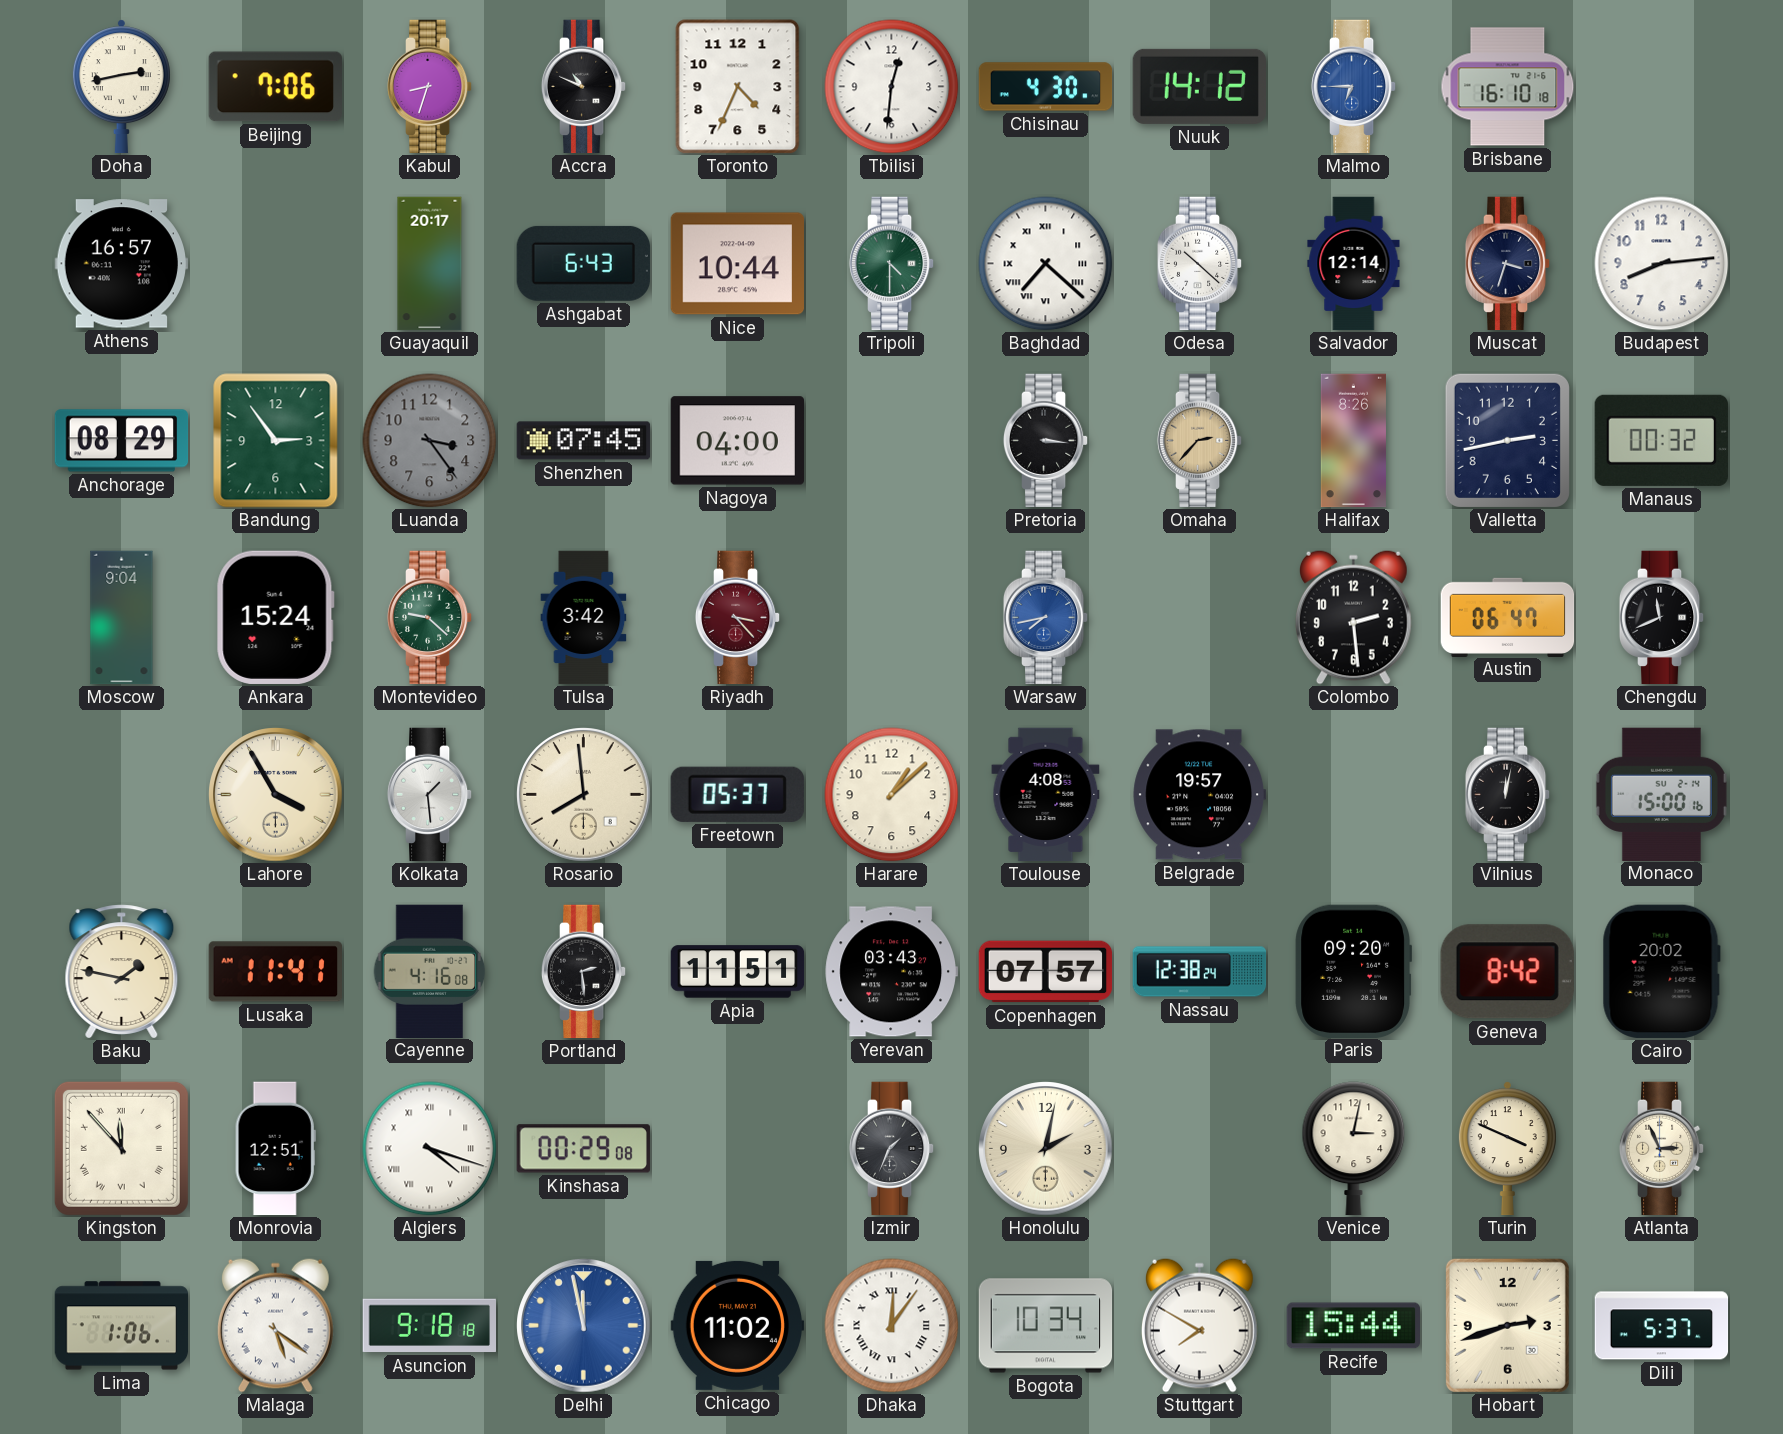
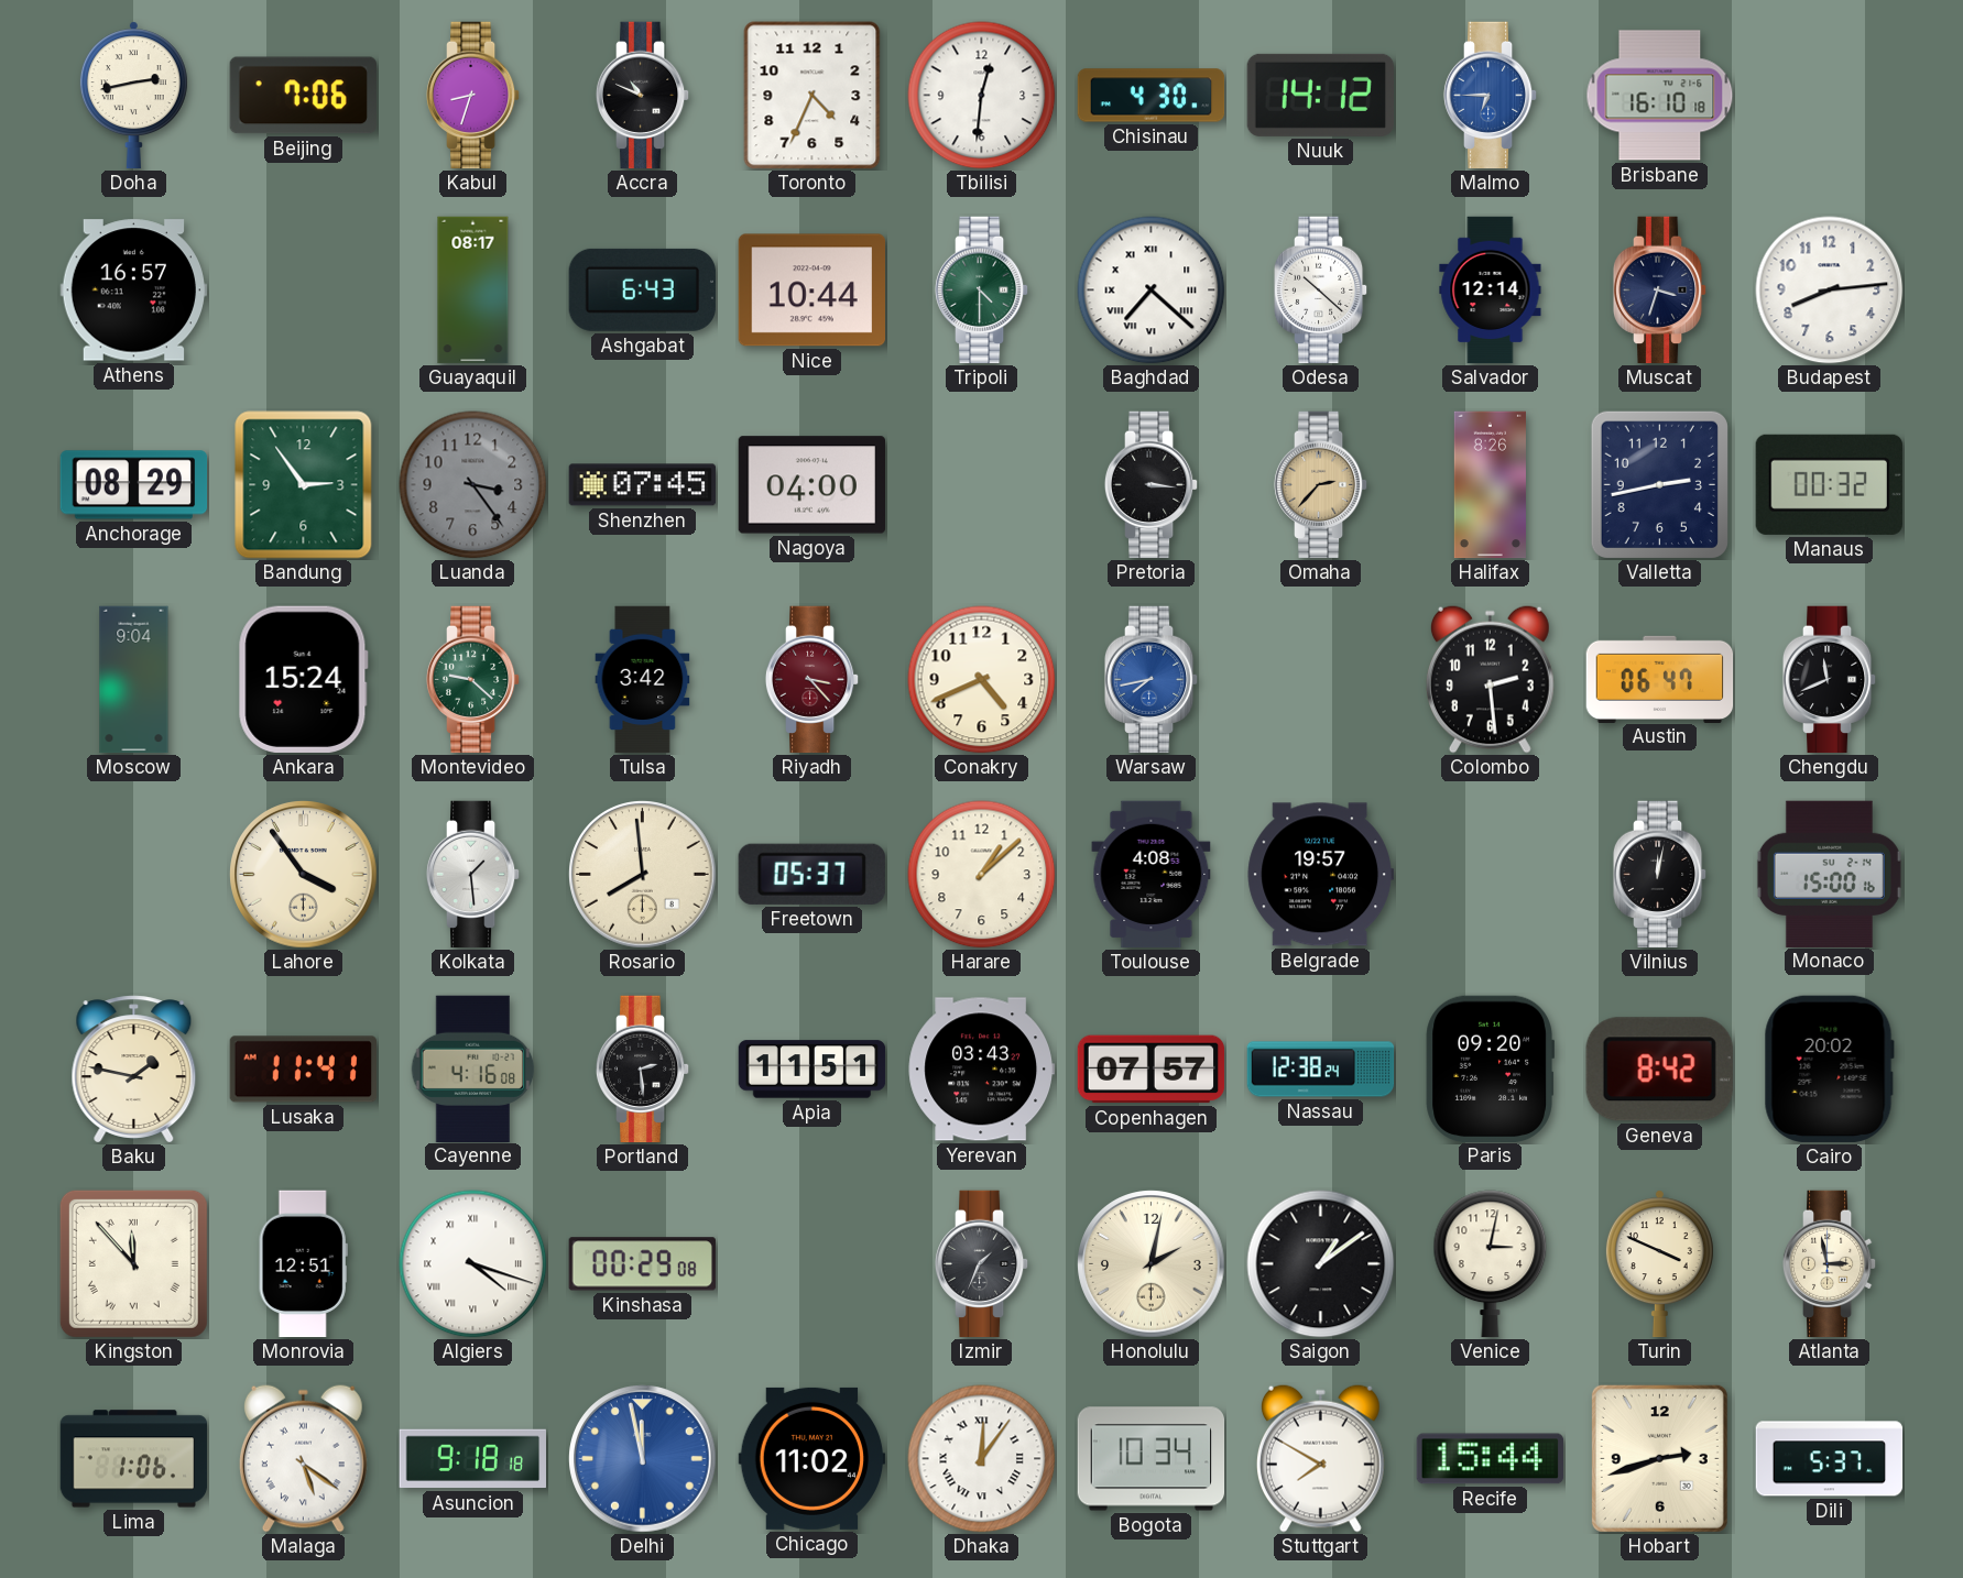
Guayaquil: 20:17 -> 08:17
Conakry: none -> 4:41
Lahore: 3:55 -> 3:54
Saigon: none -> 1:09
Atlanta: 2:56 -> 2:58
